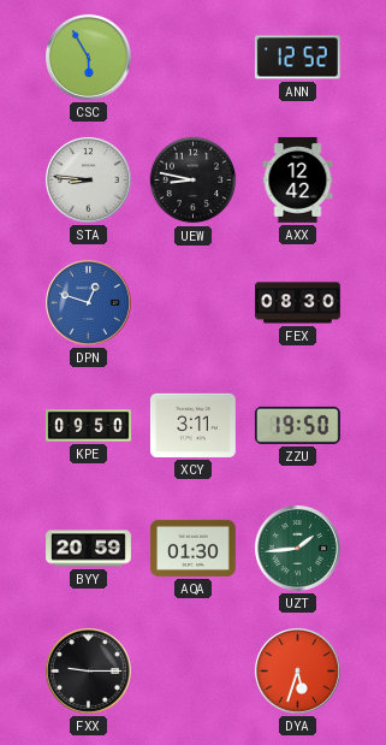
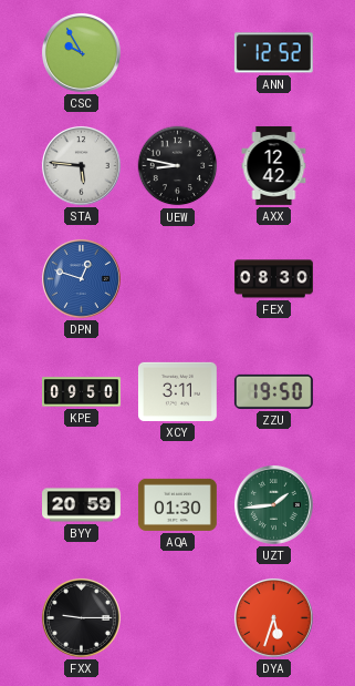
CSC: 5:55 -> 9:55
STA: 8:46 -> 5:46
